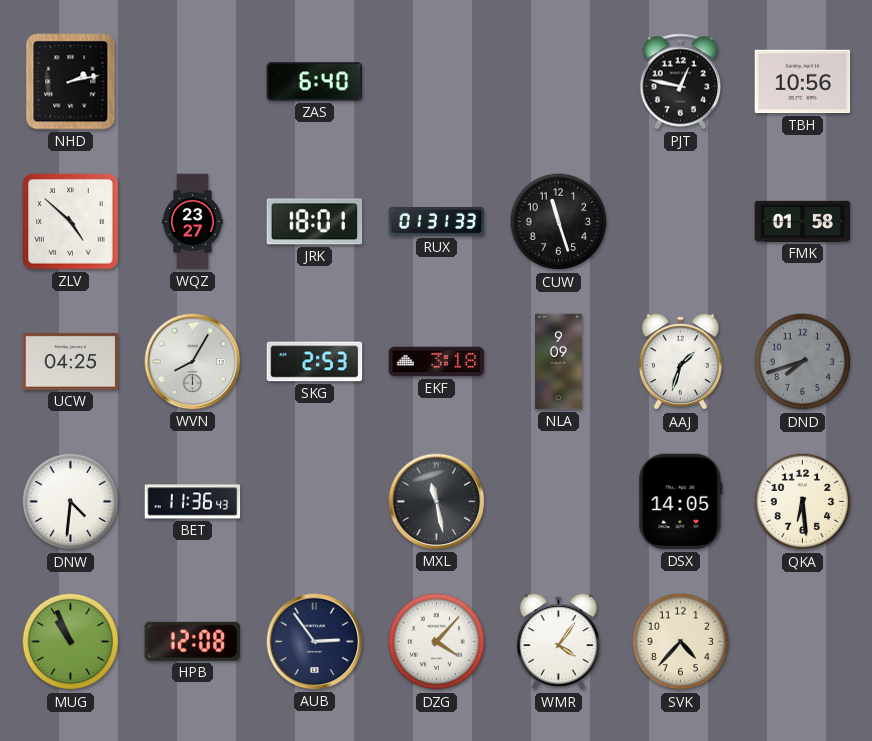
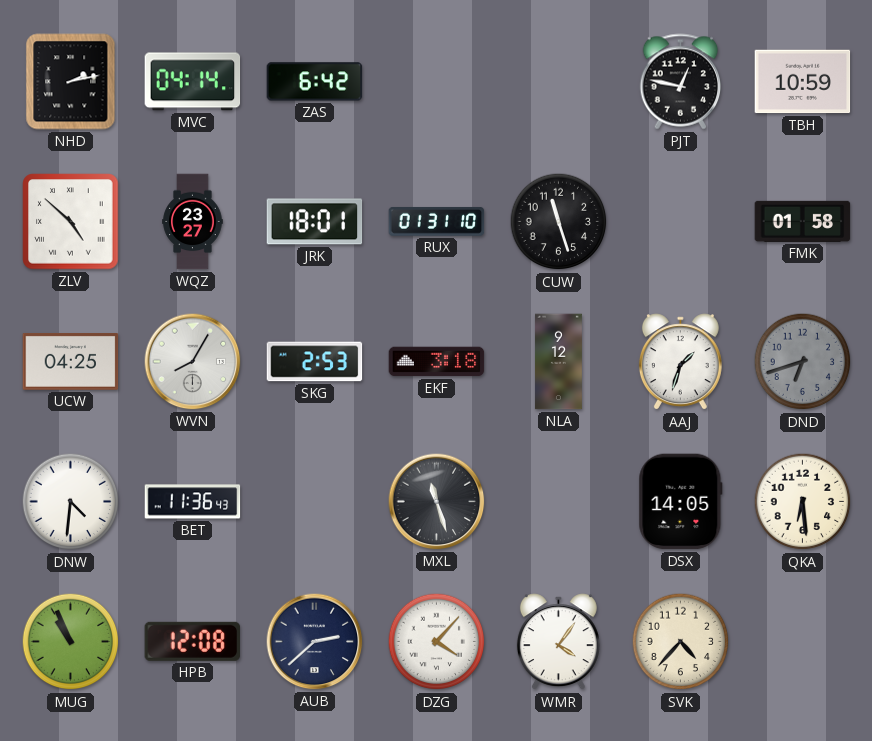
MVC: none -> 04:14
ZAS: 6:40 -> 6:42
TBH: 10:56 -> 10:59
RUX: 01:31:33 -> 01:31:10
NLA: 9:09 -> 9:12
DND: 7:42 -> 6:42
MXL: 11:28 -> 11:27
AUB: 2:54 -> 2:38
